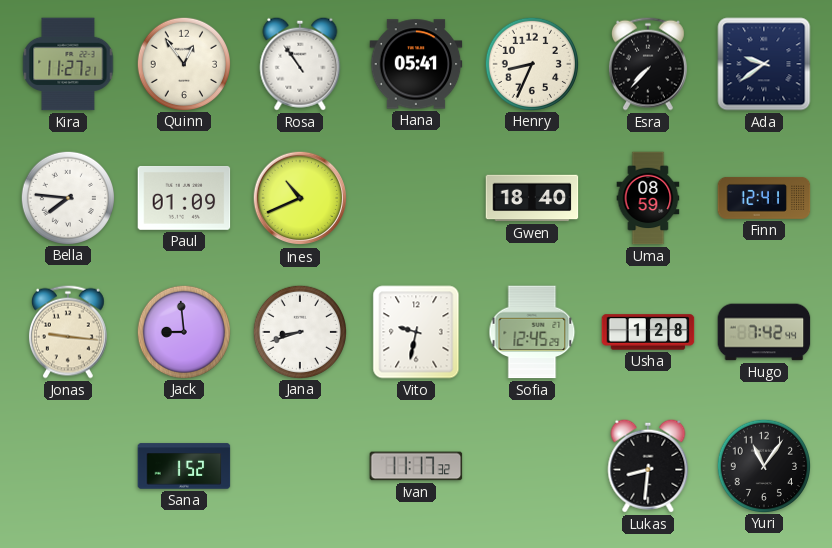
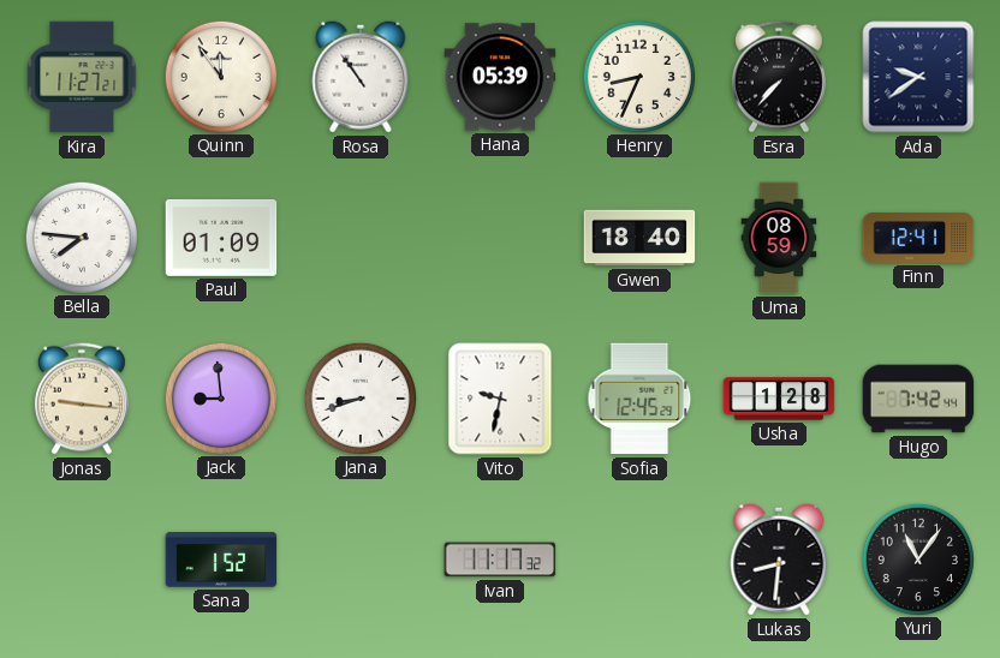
Quinn: 12:54 -> 11:54
Hana: 05:41 -> 05:39
Ines: 10:41 -> none
